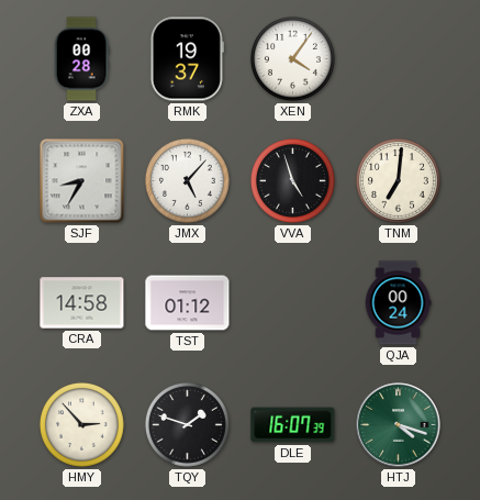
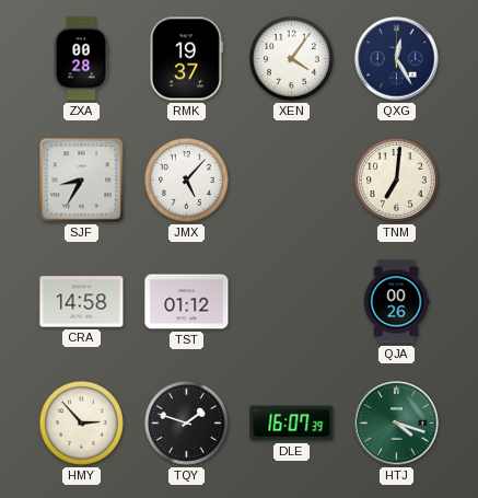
QXG: none -> 12:25
VVA: 4:57 -> none
QJA: 00:24 -> 00:26
